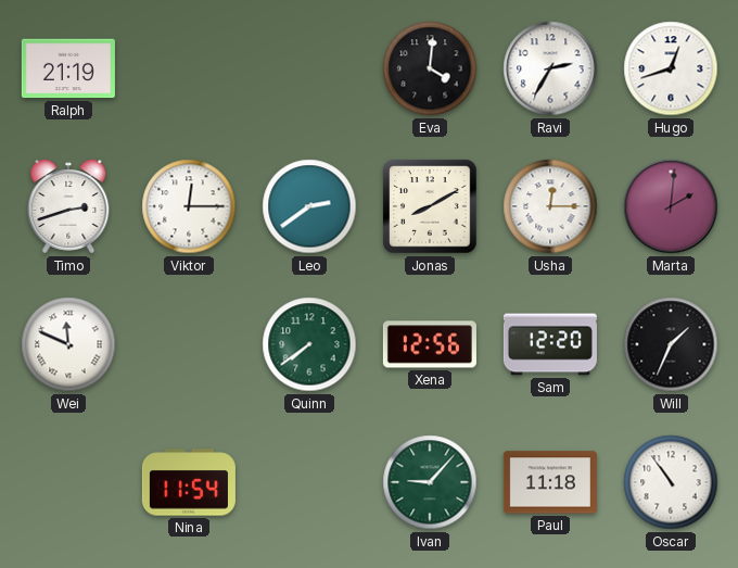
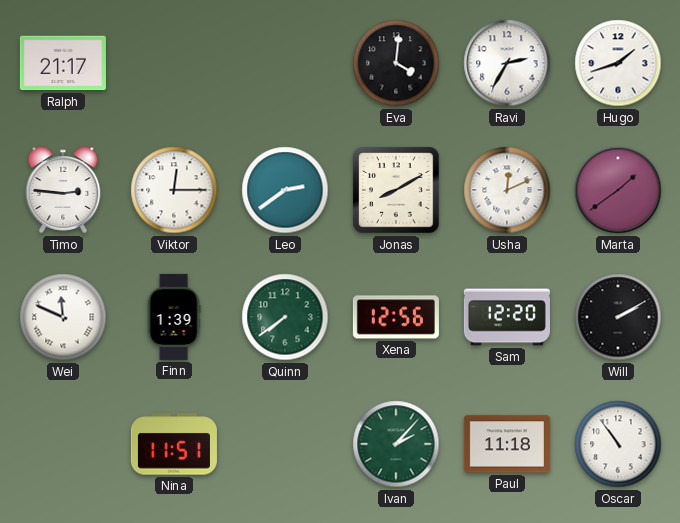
Ralph: 21:19 -> 21:17
Hugo: 12:42 -> 1:42
Timo: 2:42 -> 2:46
Usha: 12:15 -> 12:11
Marta: 2:01 -> 1:39
Finn: none -> 1:39
Will: 1:34 -> 2:10
Nina: 11:54 -> 11:51
Ivan: 9:07 -> 2:07
